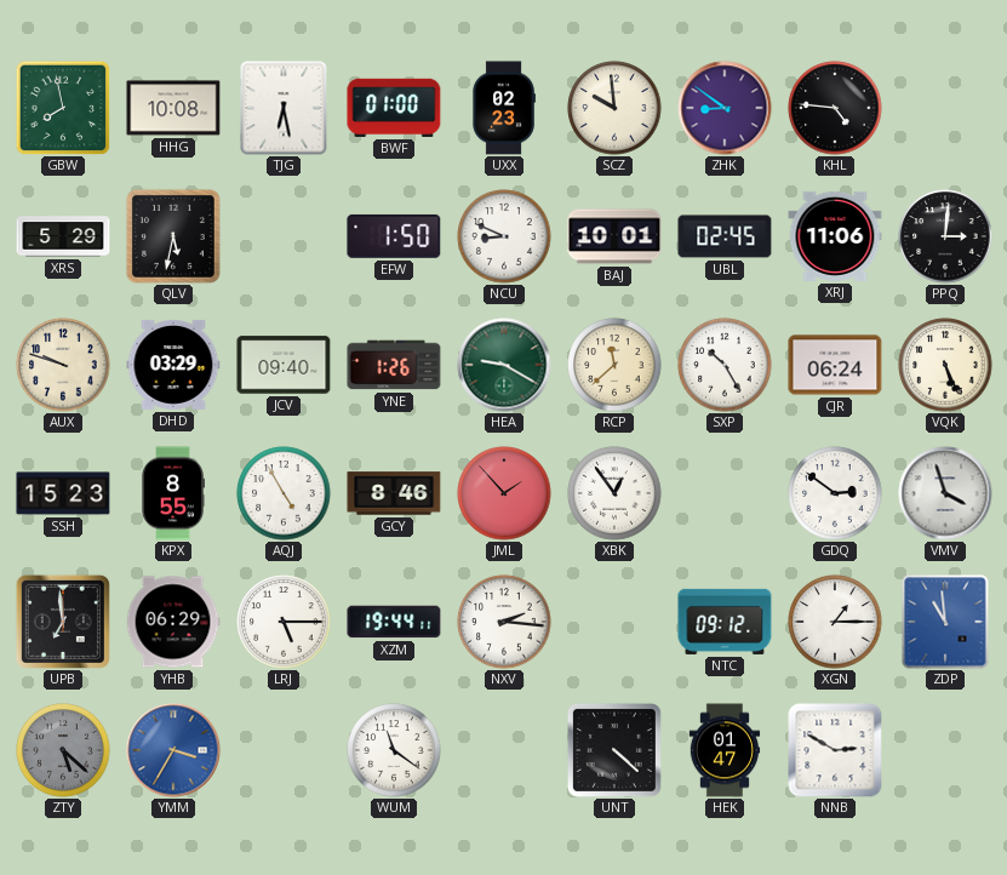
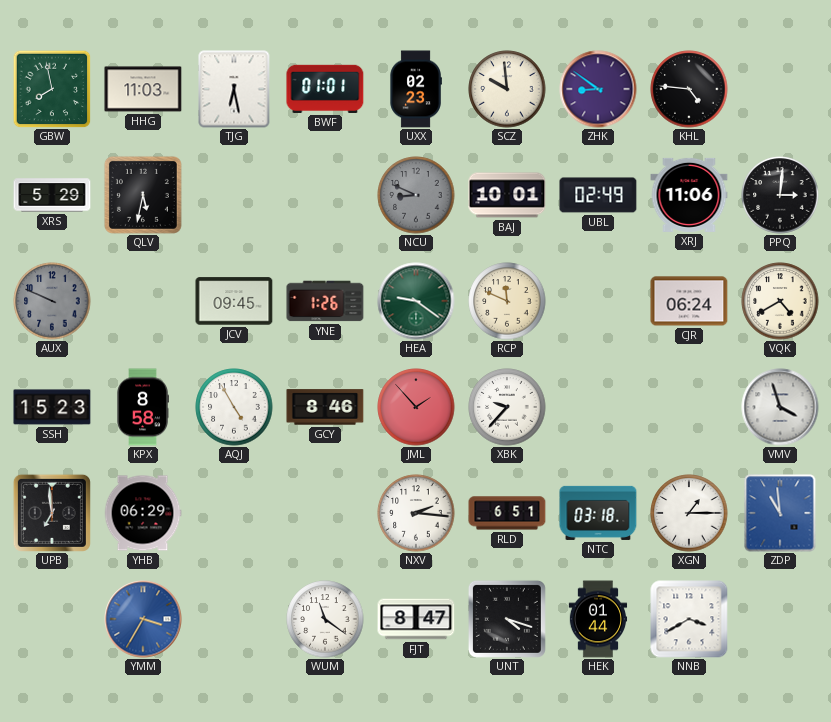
HHG: 10:08 -> 11:03
BWF: 01:00 -> 01:01
EFW: 1:50 -> none
NCU dial: white -> grey
UBL: 02:45 -> 02:49
AUX: 9:48 -> 9:49
AUX dial: cream -> grey
DHD: 03:29 -> none
JCV: 09:40 -> 09:45
HEA: 9:20 -> 9:21
RCP: 11:38 -> 11:49
SXP: 10:25 -> none
VQK: 5:26 -> 4:40
KPX: 8:55 -> 8:58
XBK: 12:54 -> 9:37
GDQ: 2:51 -> none
LRJ: 5:15 -> none
XZM: 19:44 -> none
RLD: none -> 6:51
NTC: 09:12 -> 03:18
ZTY: 5:22 -> none
FJT: none -> 8:47
UNT: 4:22 -> 4:18
HEK: 01:47 -> 01:44
NNB: 2:50 -> 3:40
